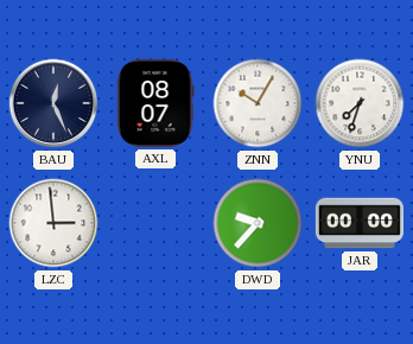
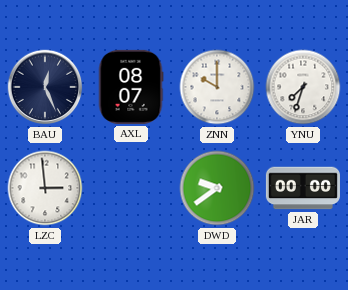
ZNN: 10:05 -> 10:00
DWD: 9:37 -> 9:39
